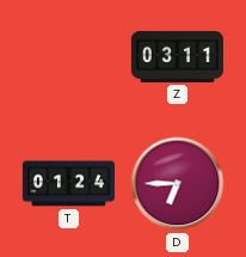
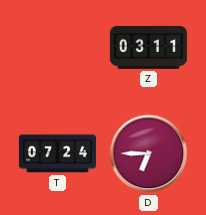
T: 01:24 -> 07:24
